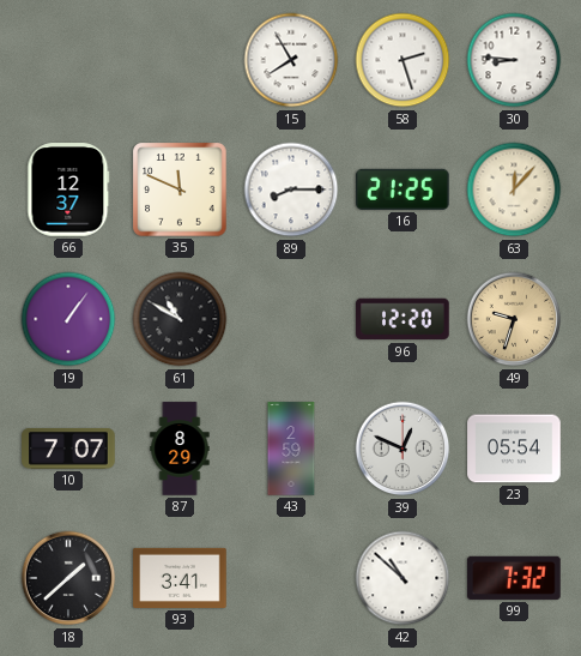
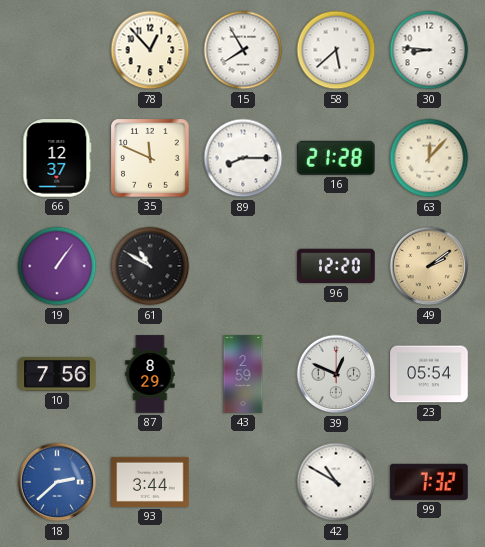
78: none -> 12:53
58: 2:27 -> 5:38
16: 21:25 -> 21:28
49: 9:33 -> 2:09
10: 7:07 -> 7:56
18: 1:38 -> 2:38
18 dial: black -> blue
93: 3:41 -> 3:44
42: 10:52 -> 10:50
